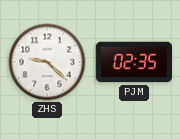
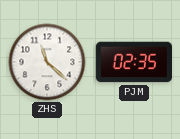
ZHS: 9:22 -> 11:22
